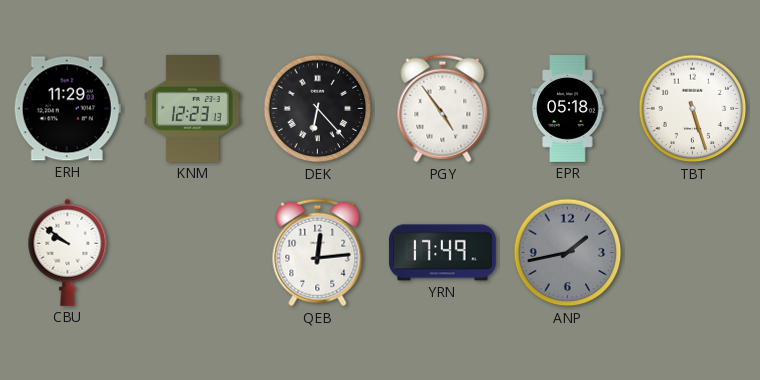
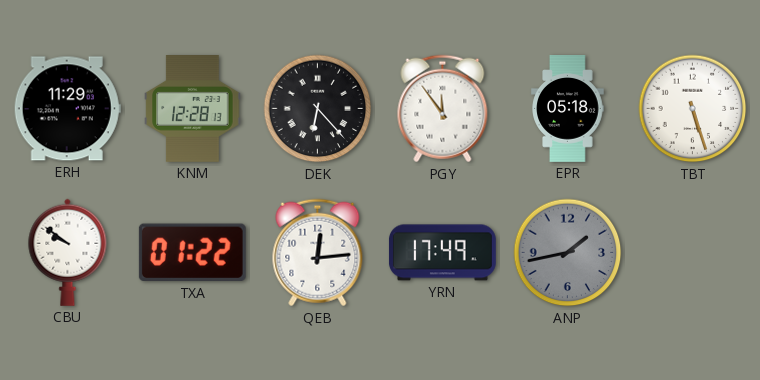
KNM: 12:23 -> 12:28
PGY: 4:54 -> 11:54
TXA: none -> 01:22
